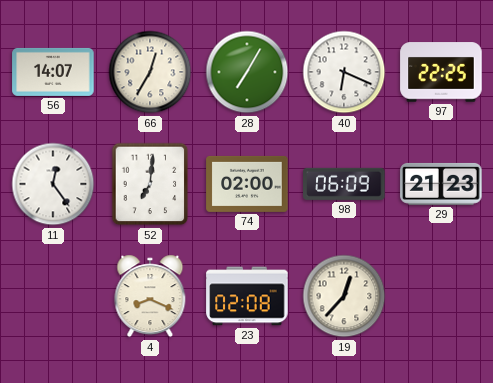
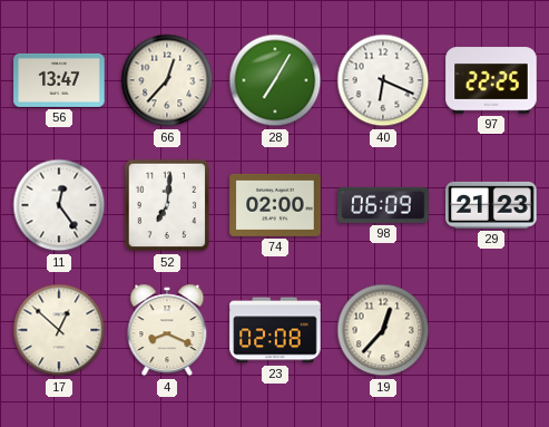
56: 14:07 -> 13:47
66: 12:35 -> 12:37
17: none -> 12:52
